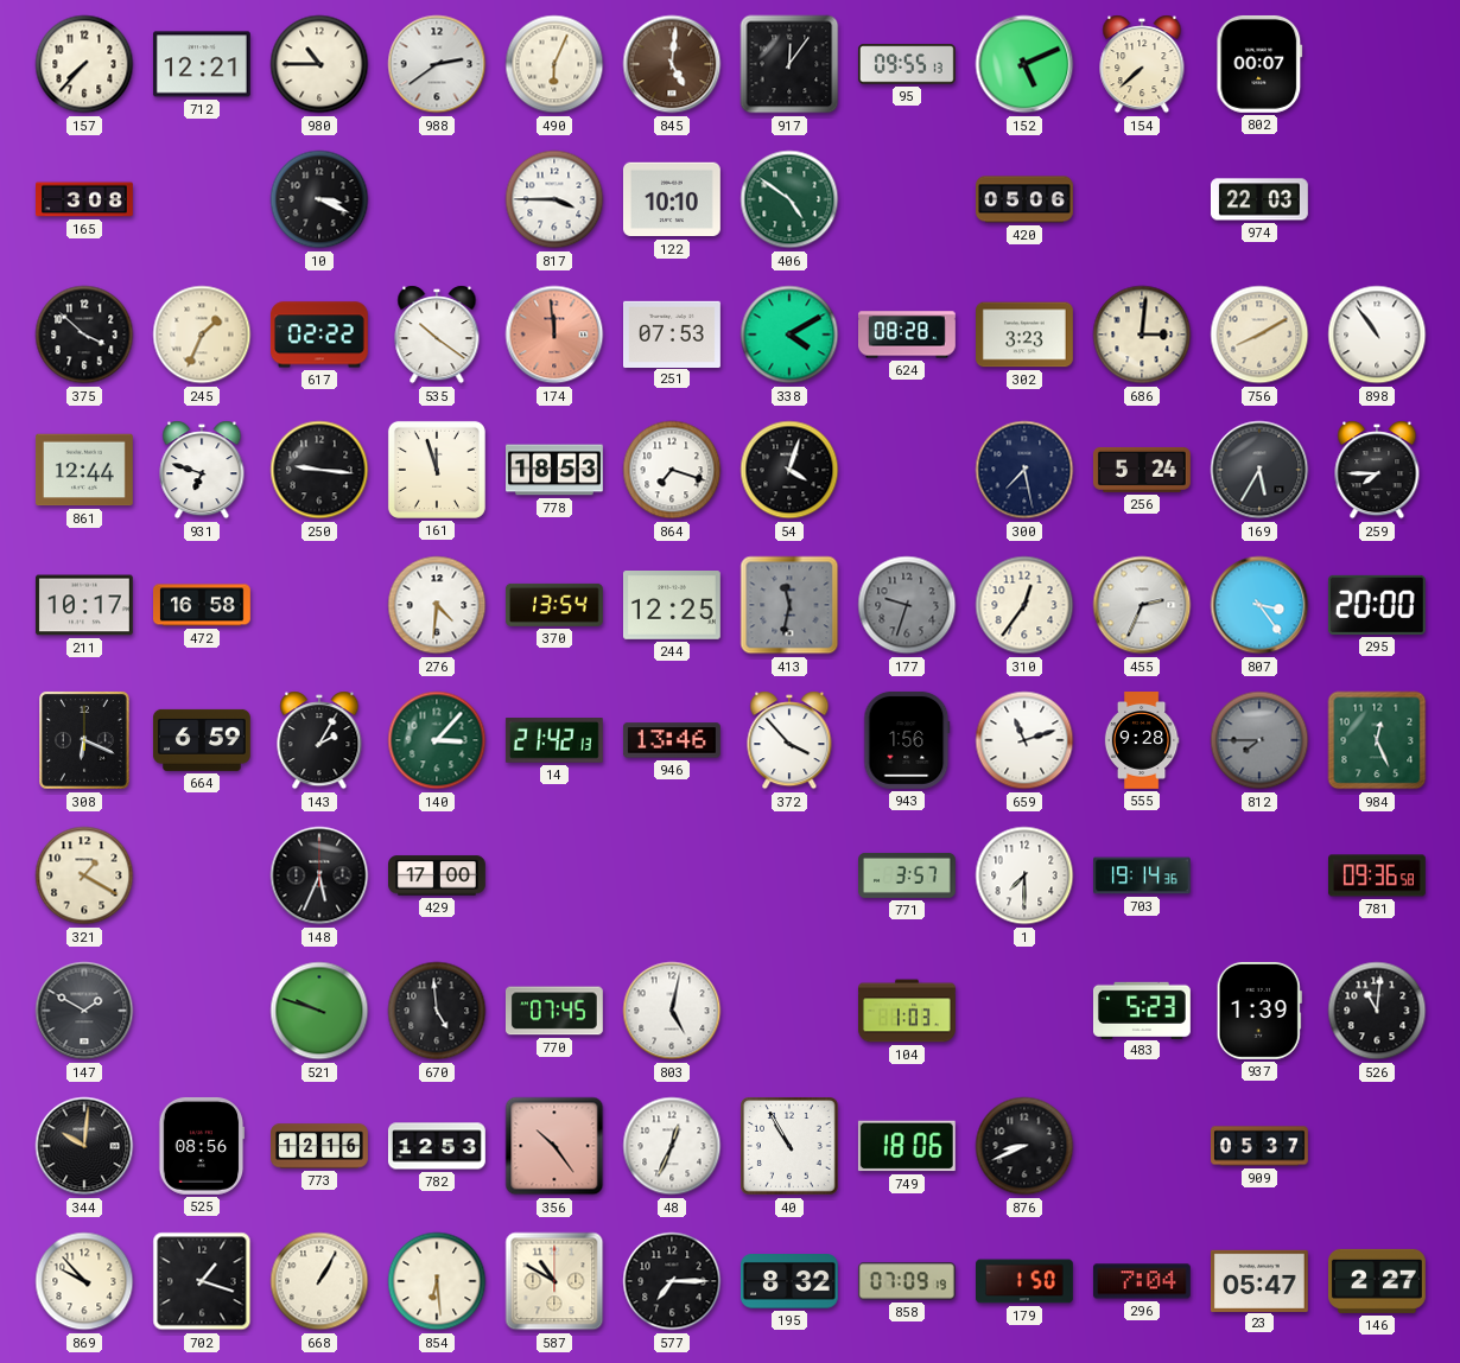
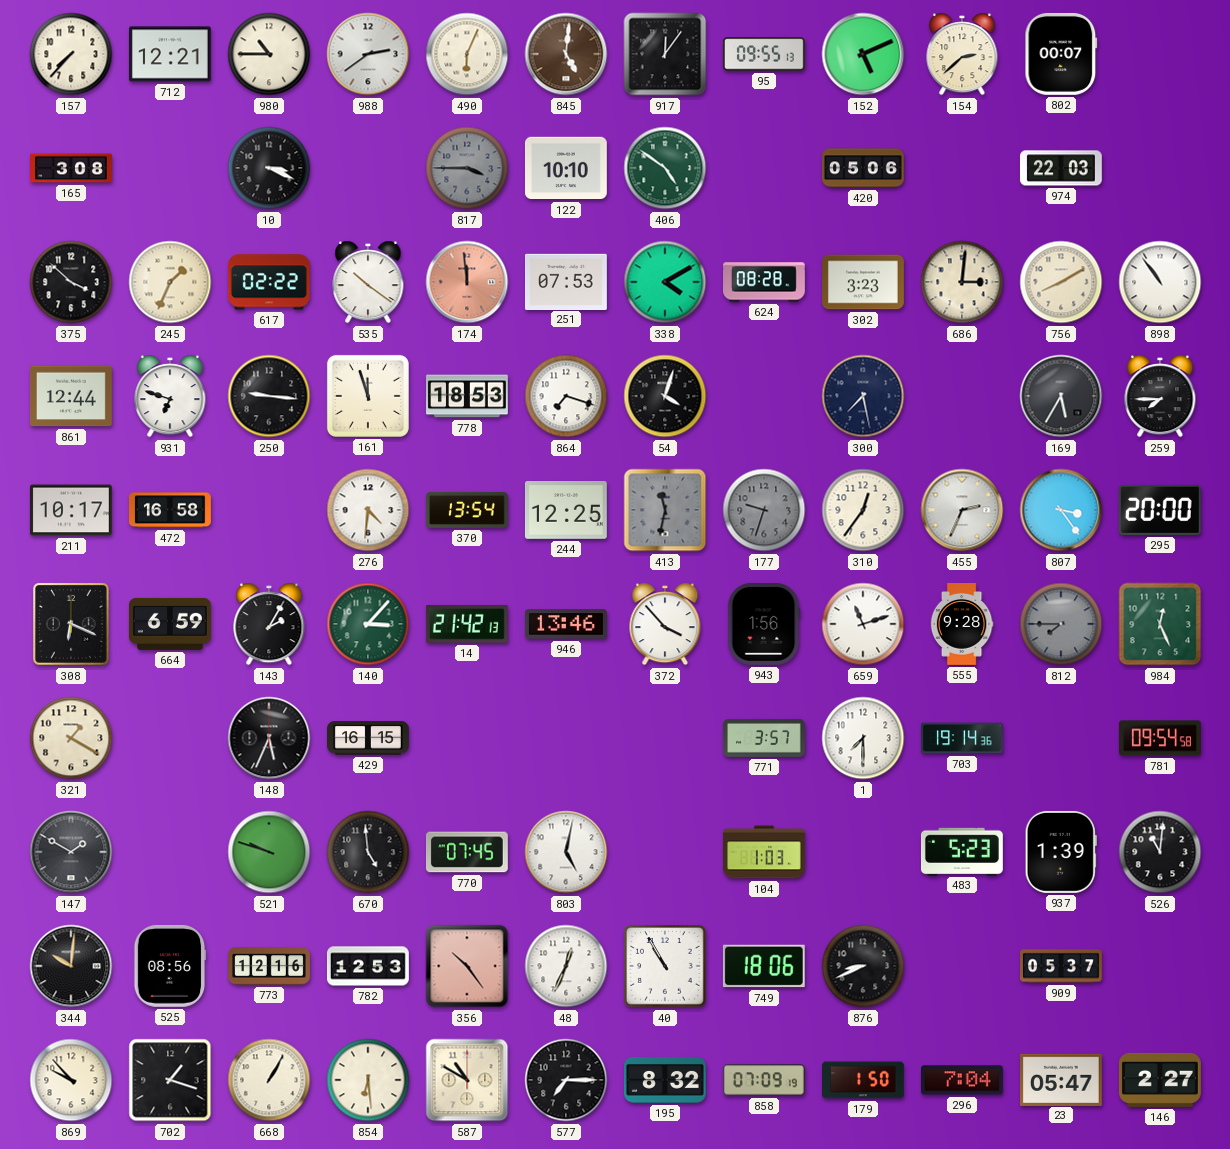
154: 7:38 -> 2:38
817 dial: white -> grey
256: 5:24 -> none
429: 17:00 -> 16:15
781: 09:36 -> 09:54
